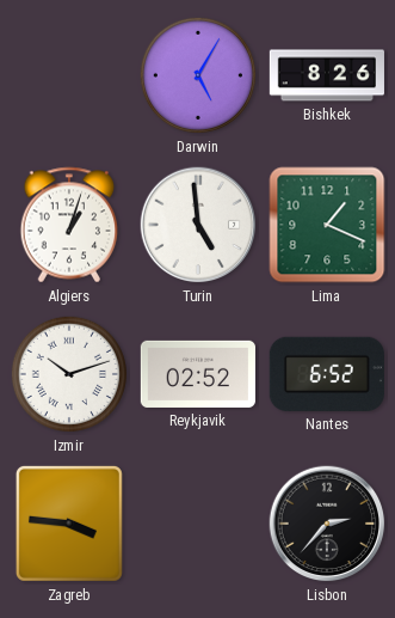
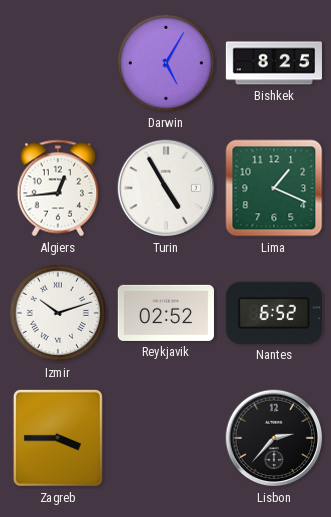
Bishkek: 8:26 -> 8:25
Algiers: 1:03 -> 12:44
Turin: 4:59 -> 4:55
Zagreb: 3:46 -> 3:45
